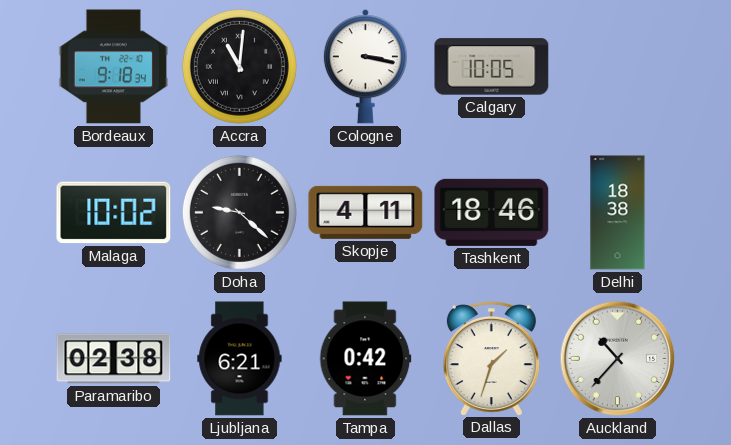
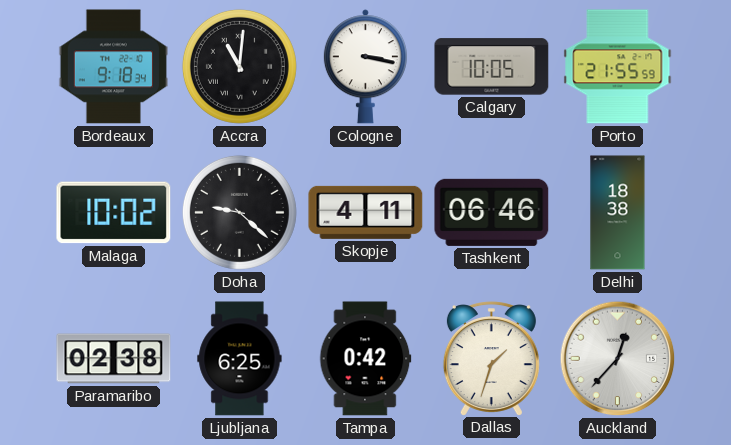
Porto: none -> 21:55
Tashkent: 18:46 -> 06:46
Ljubljana: 6:21 -> 6:25
Auckland: 10:37 -> 12:37
